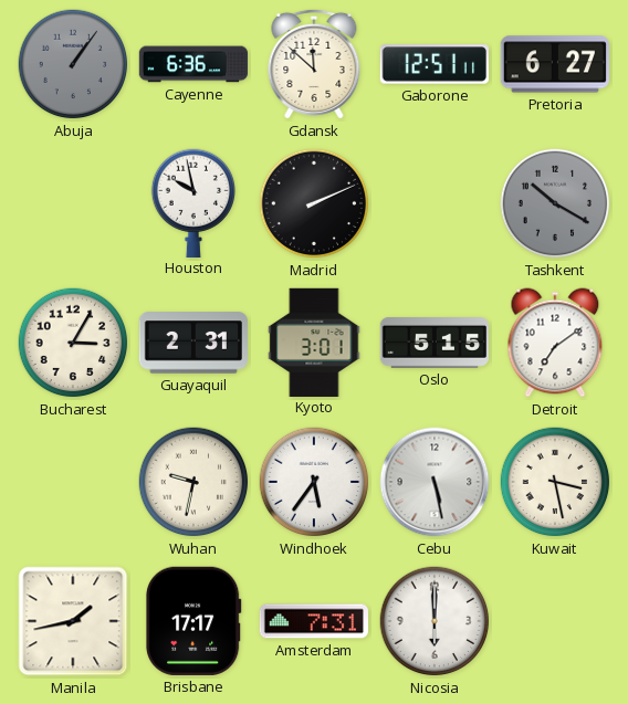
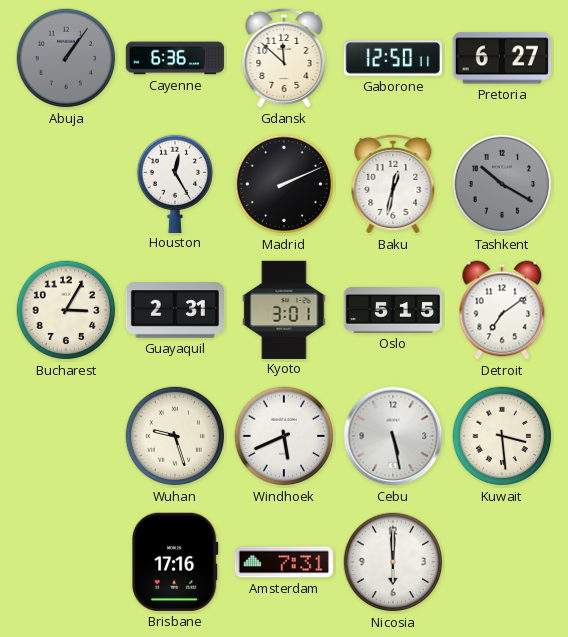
Gaborone: 12:51 -> 12:50
Houston: 9:58 -> 12:25
Baku: none -> 12:32
Wuhan: 9:32 -> 9:27
Windhoek: 5:36 -> 5:41
Kuwait: 3:28 -> 3:29
Manila: 1:43 -> none
Brisbane: 17:17 -> 17:16
